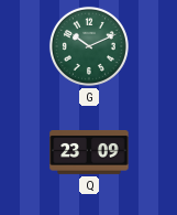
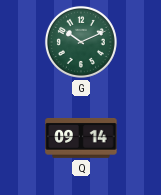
Q: 23:09 -> 09:14
